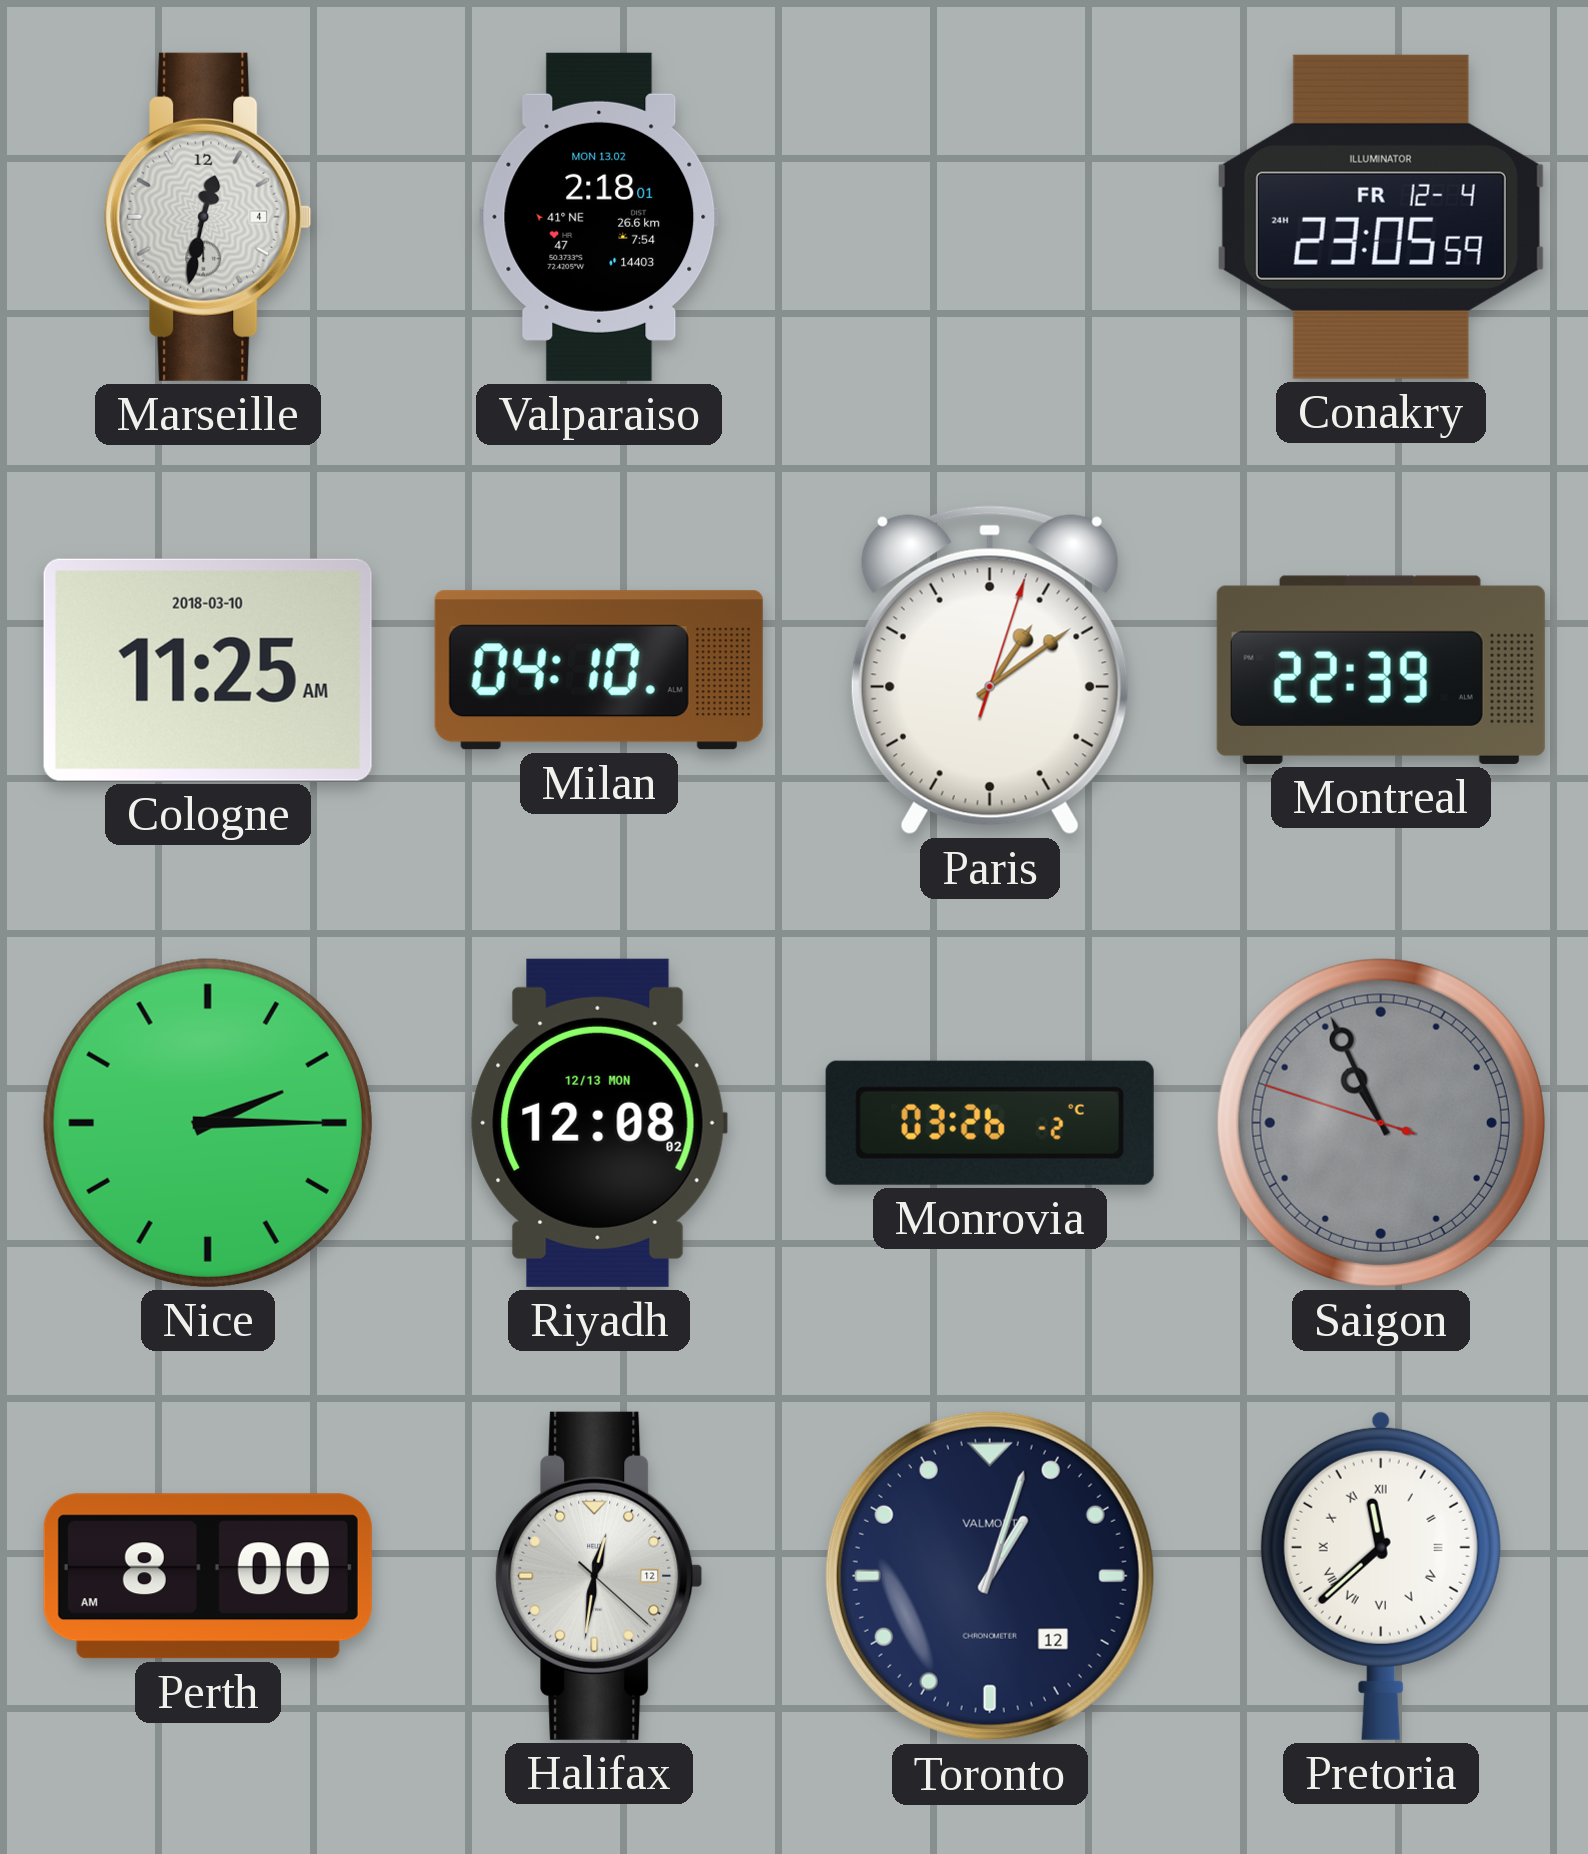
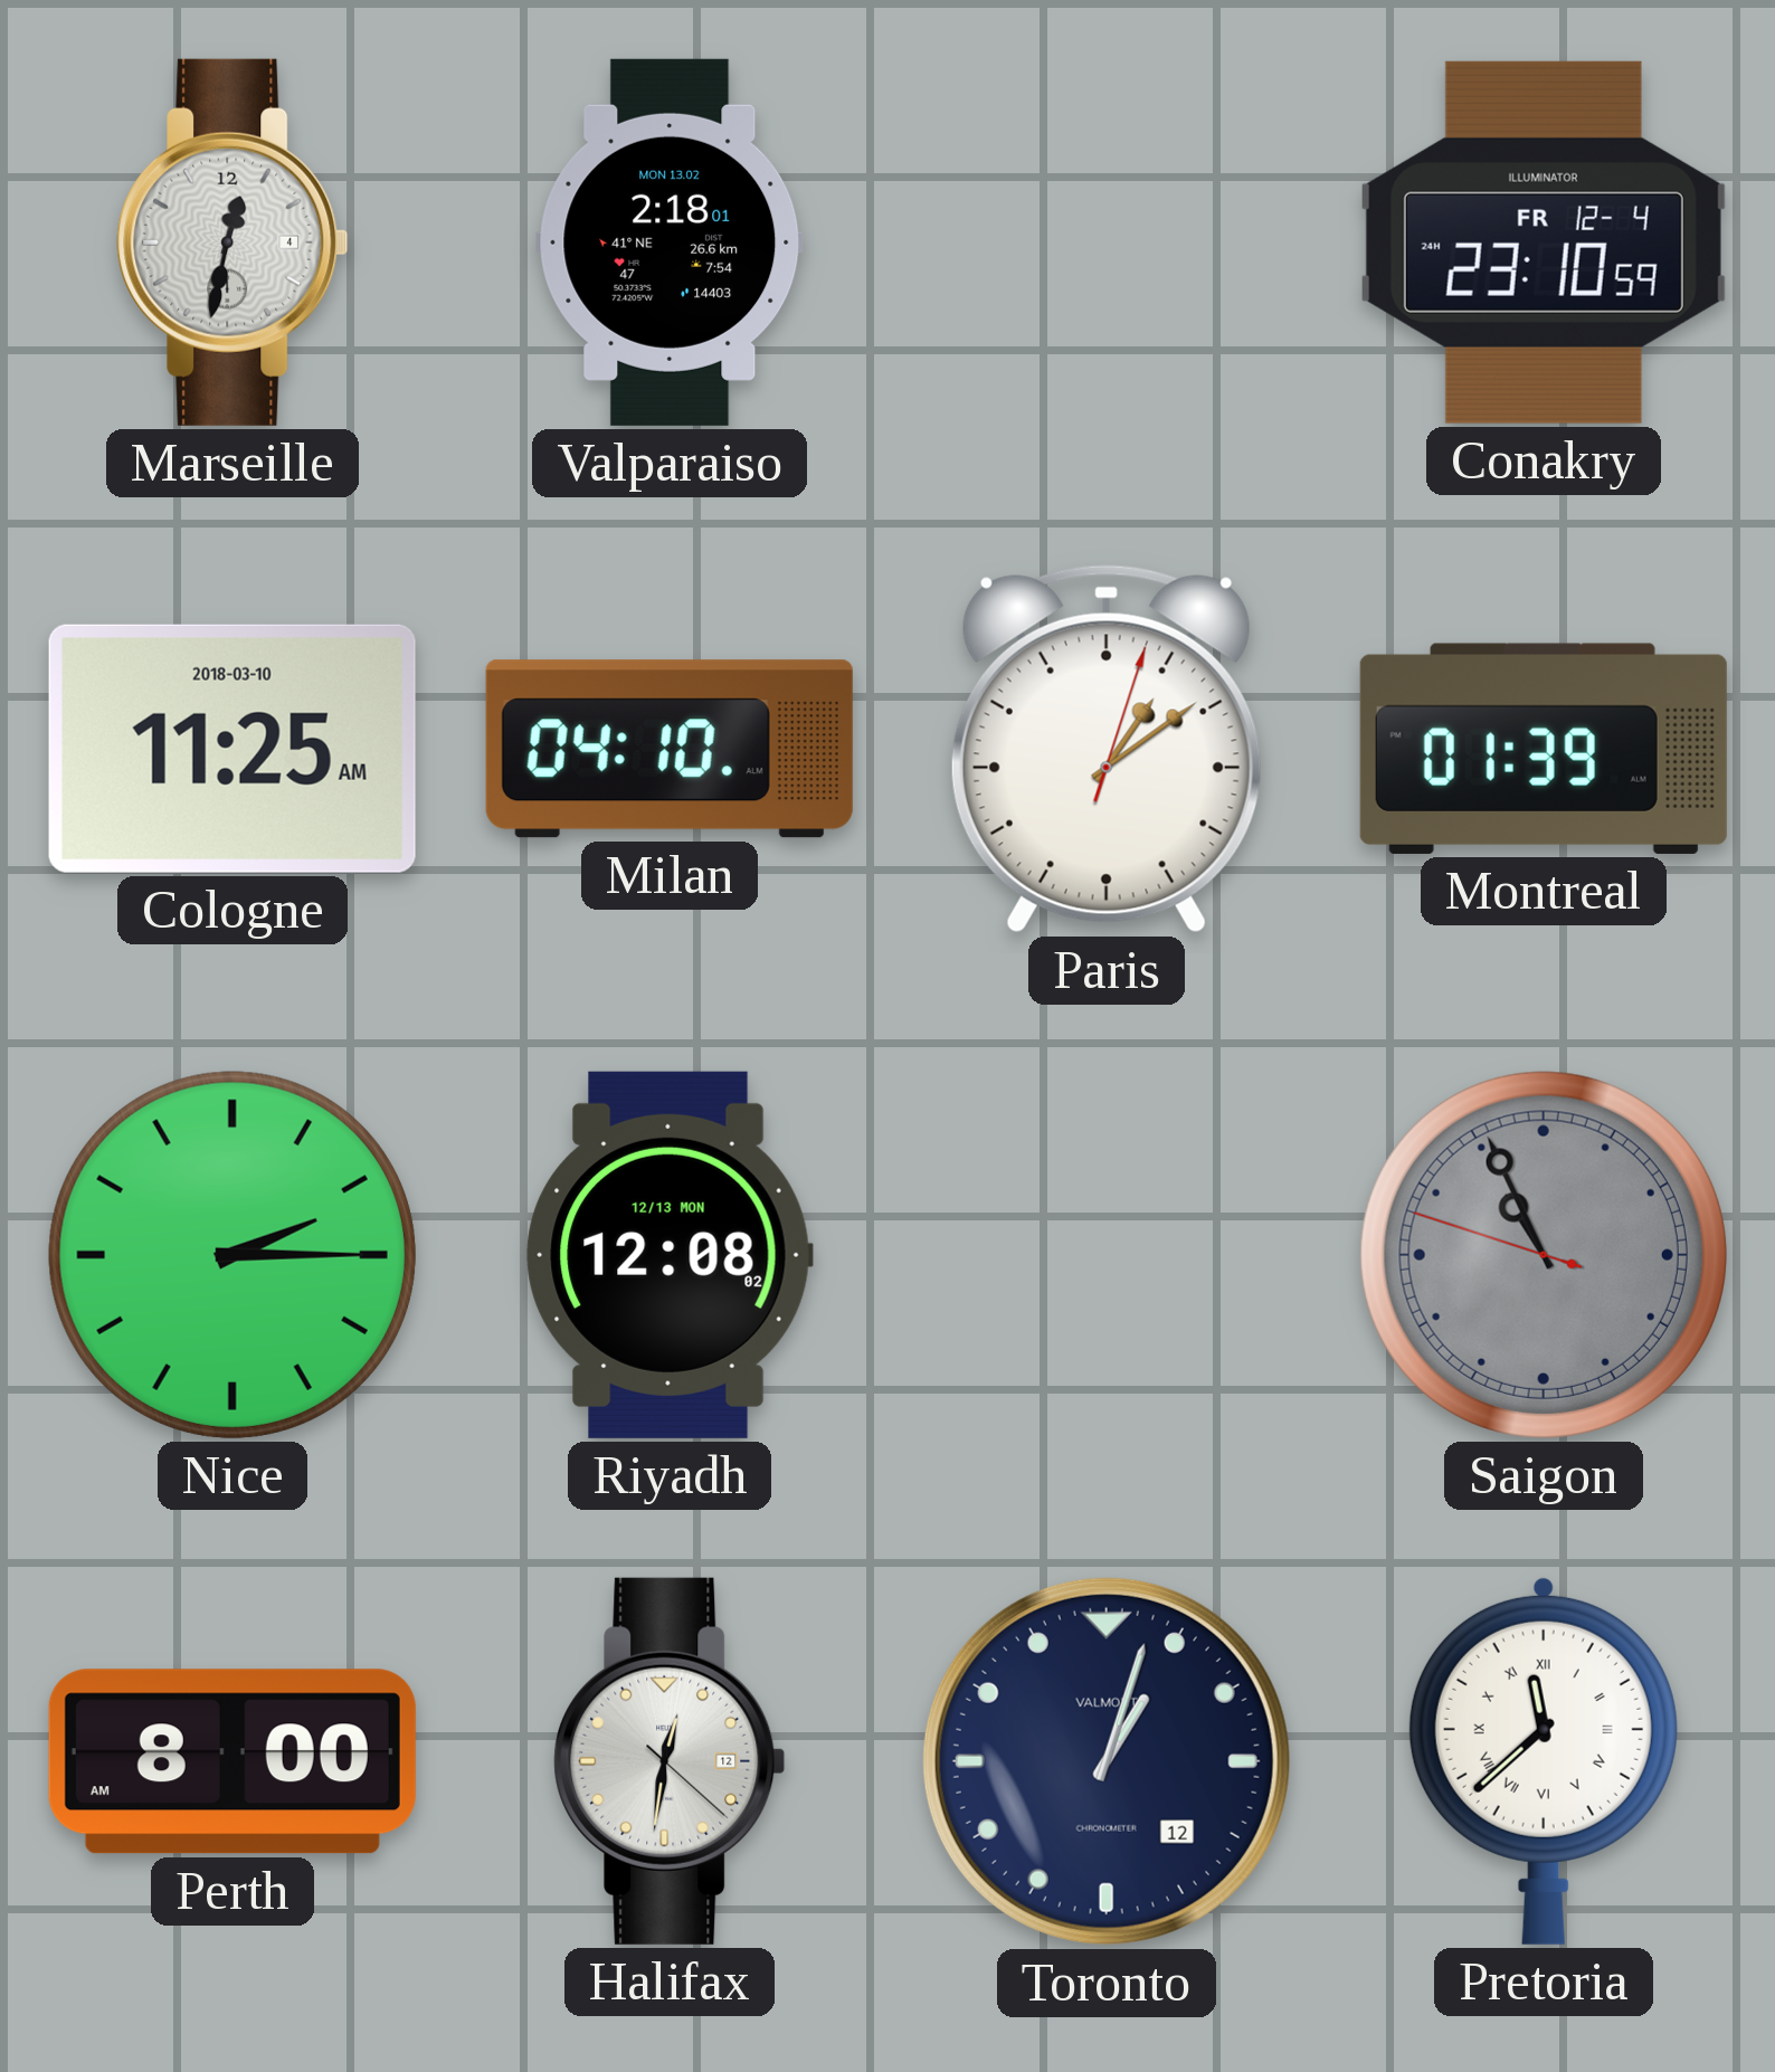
Conakry: 23:05 -> 23:10
Montreal: 22:39 -> 01:39
Monrovia: 03:26 -> none
